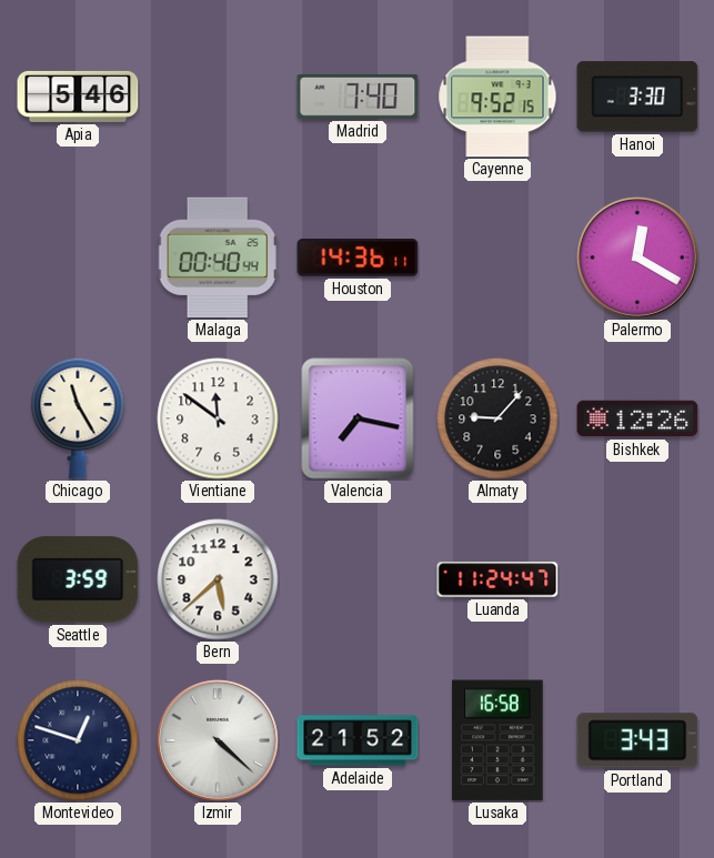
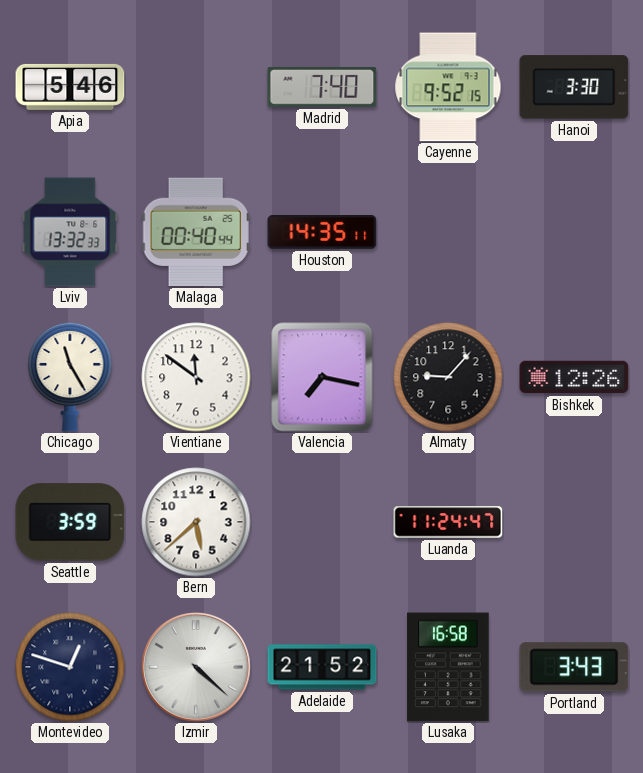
Lviv: none -> 13:32
Houston: 14:36 -> 14:35
Palermo: 12:20 -> none
